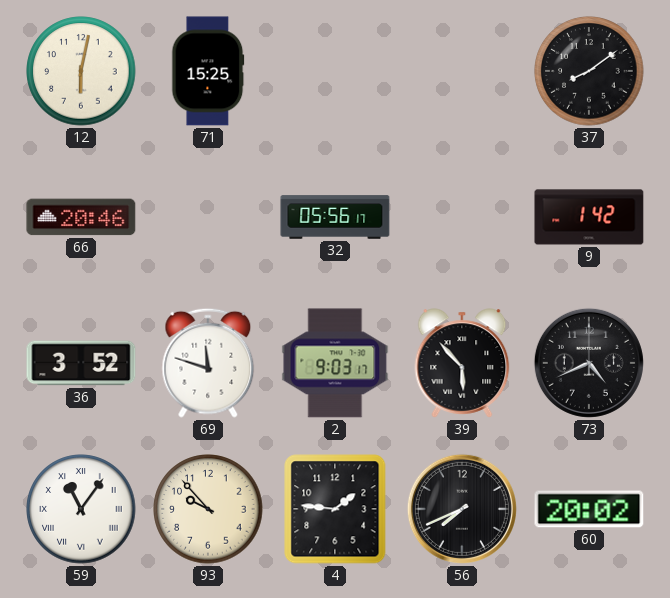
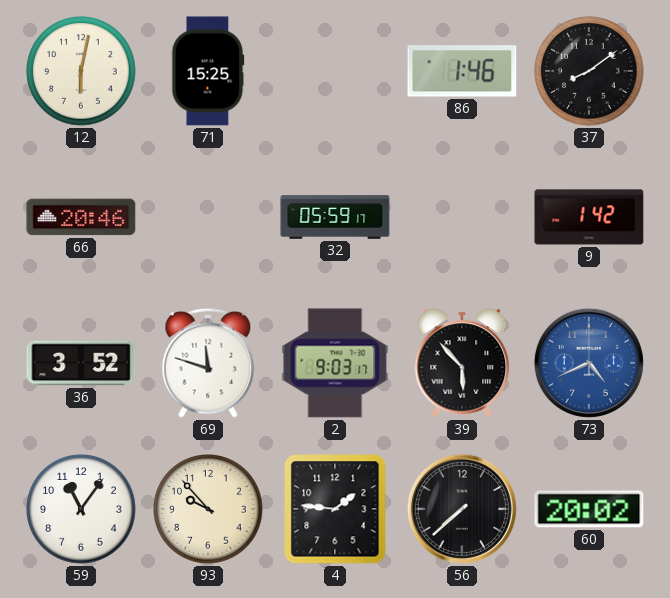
86: none -> 1:46
32: 05:56 -> 05:59
73 dial: black -> blue
59 numerals: Roman -> Arabic
56: 7:41 -> 7:38
